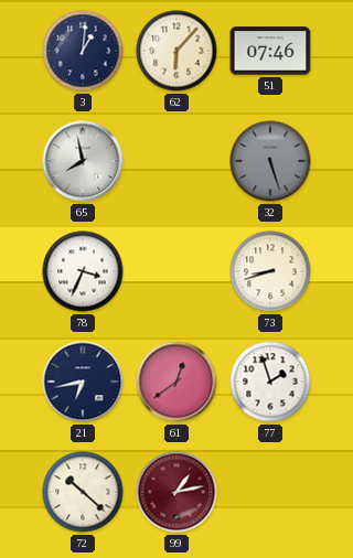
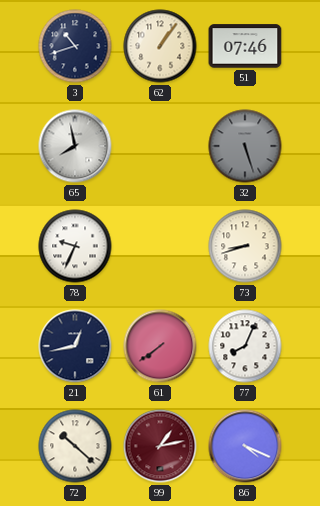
3: 1:01 -> 10:42
62: 6:07 -> 1:06
78: 3:34 -> 9:34
21: 6:43 -> 12:43
61: 12:39 -> 7:39
77: 1:57 -> 8:04
86: none -> 4:19
